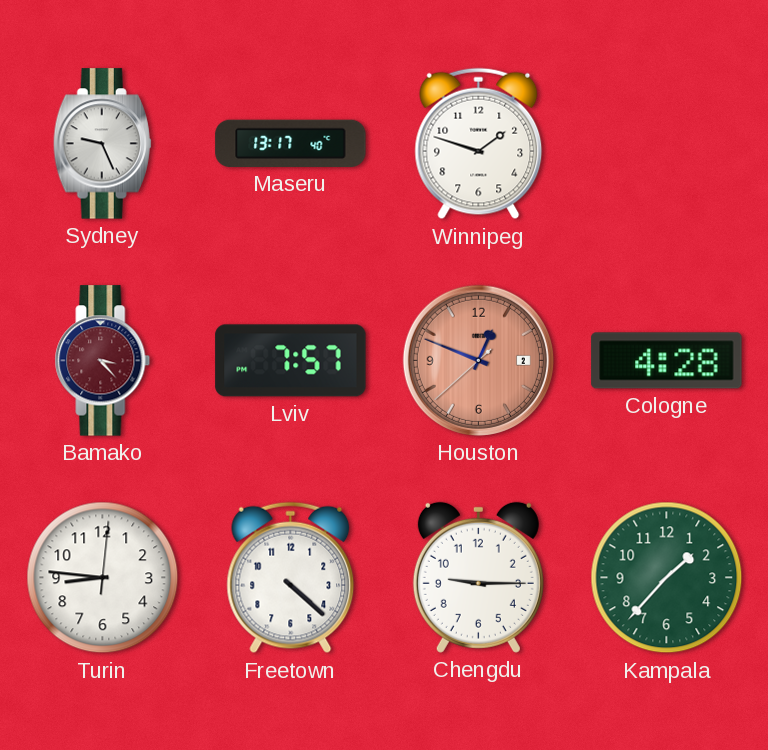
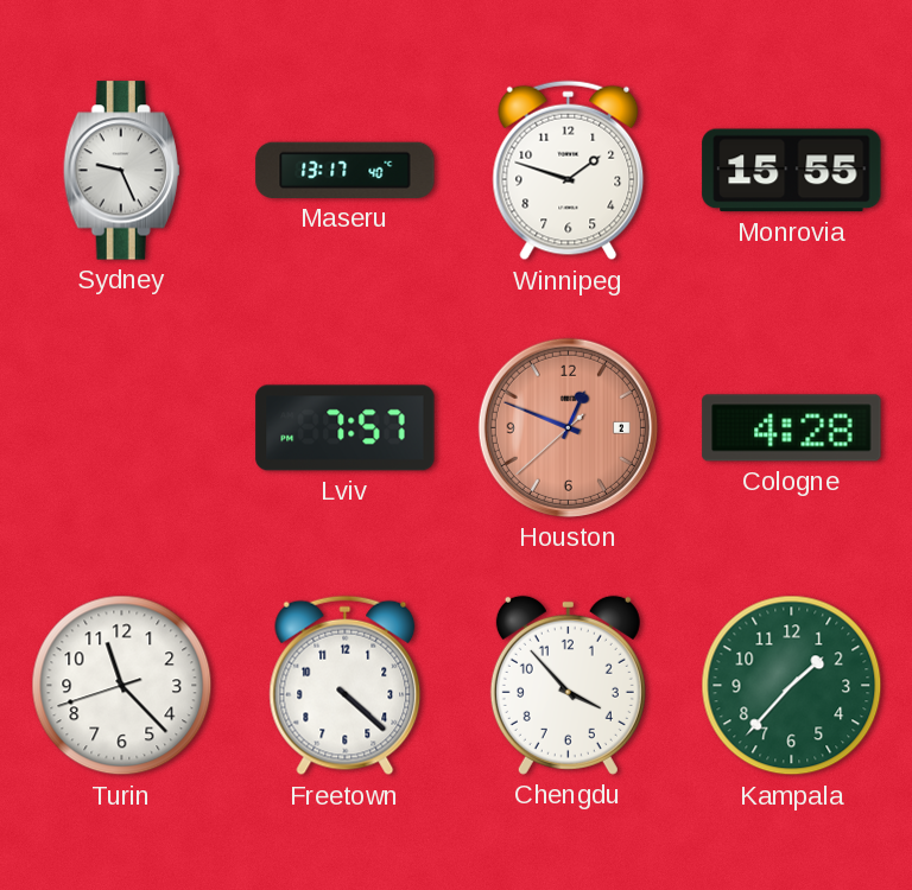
Monrovia: none -> 15:55
Bamako: 3:23 -> none
Turin: 8:46 -> 11:22
Chengdu: 9:15 -> 3:53
